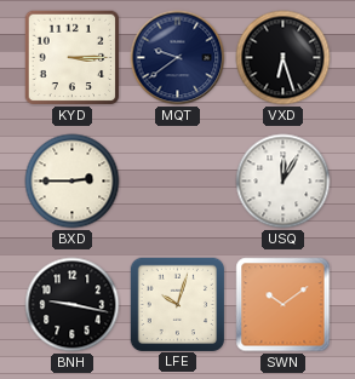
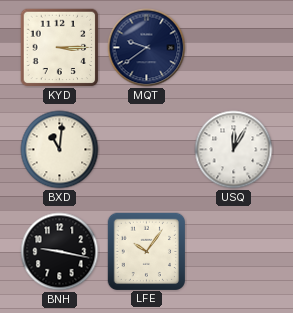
VXD: 6:27 -> none
BXD: 2:45 -> 11:01
LFE: 10:03 -> 10:06
SWN: 10:09 -> none
